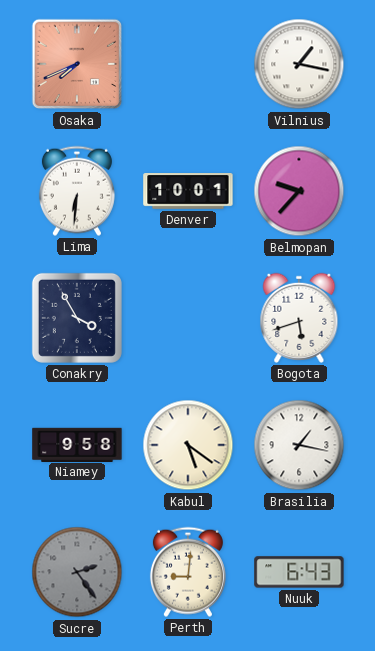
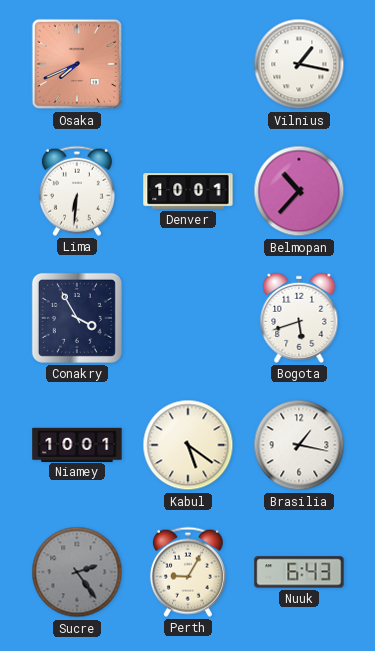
Belmopan: 9:37 -> 10:37
Niamey: 9:58 -> 10:01
Perth: 9:01 -> 9:05
